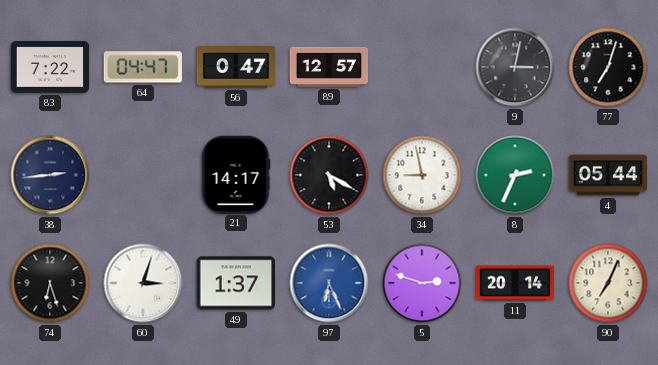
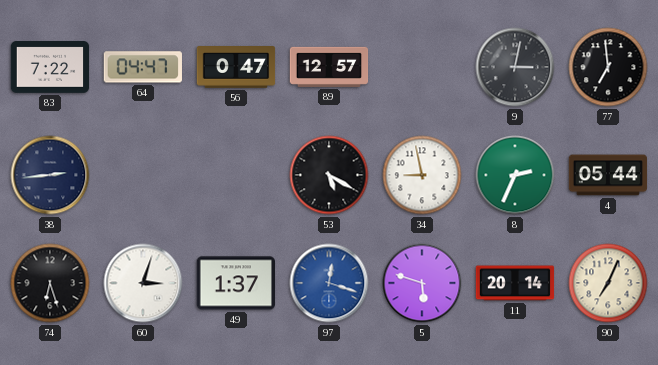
77: 7:03 -> 6:59
21: 14:17 -> none
97: 6:26 -> 12:18
5: 2:48 -> 5:48
